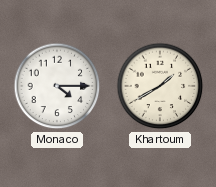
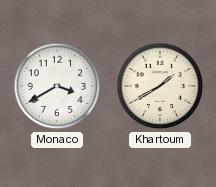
Monaco: 4:15 -> 3:40
